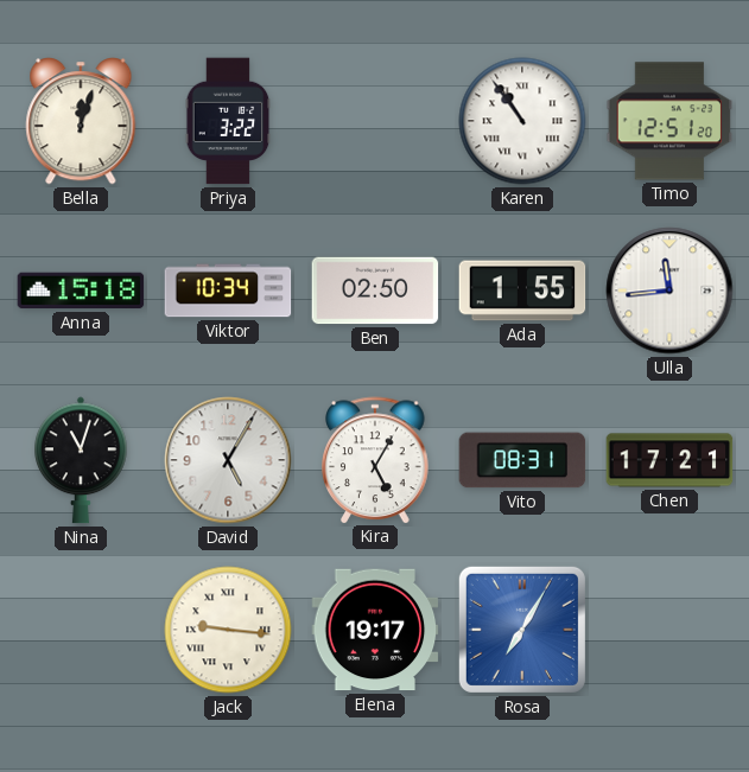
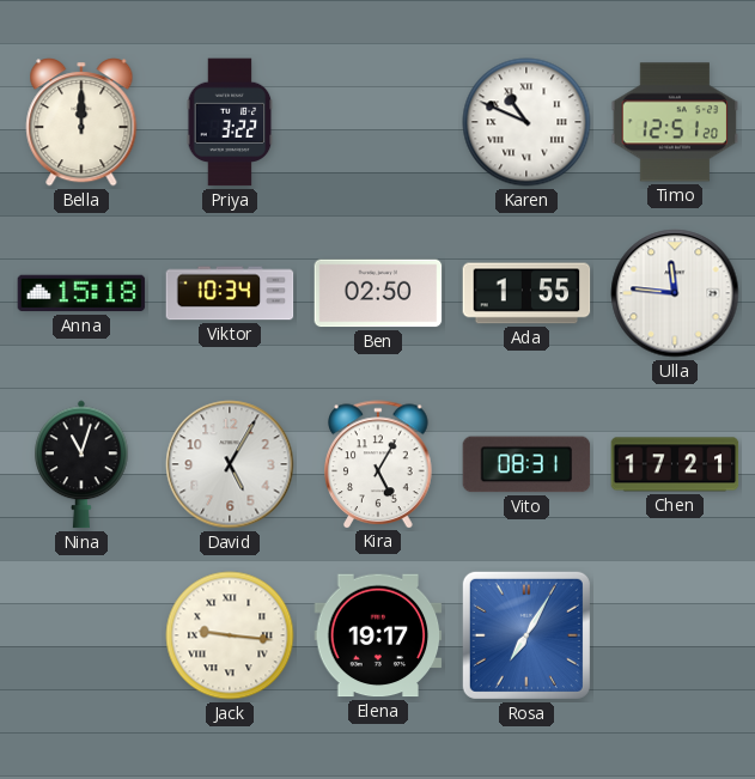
Bella: 12:03 -> 12:00
Karen: 10:54 -> 10:49
Ulla: 11:44 -> 11:46
